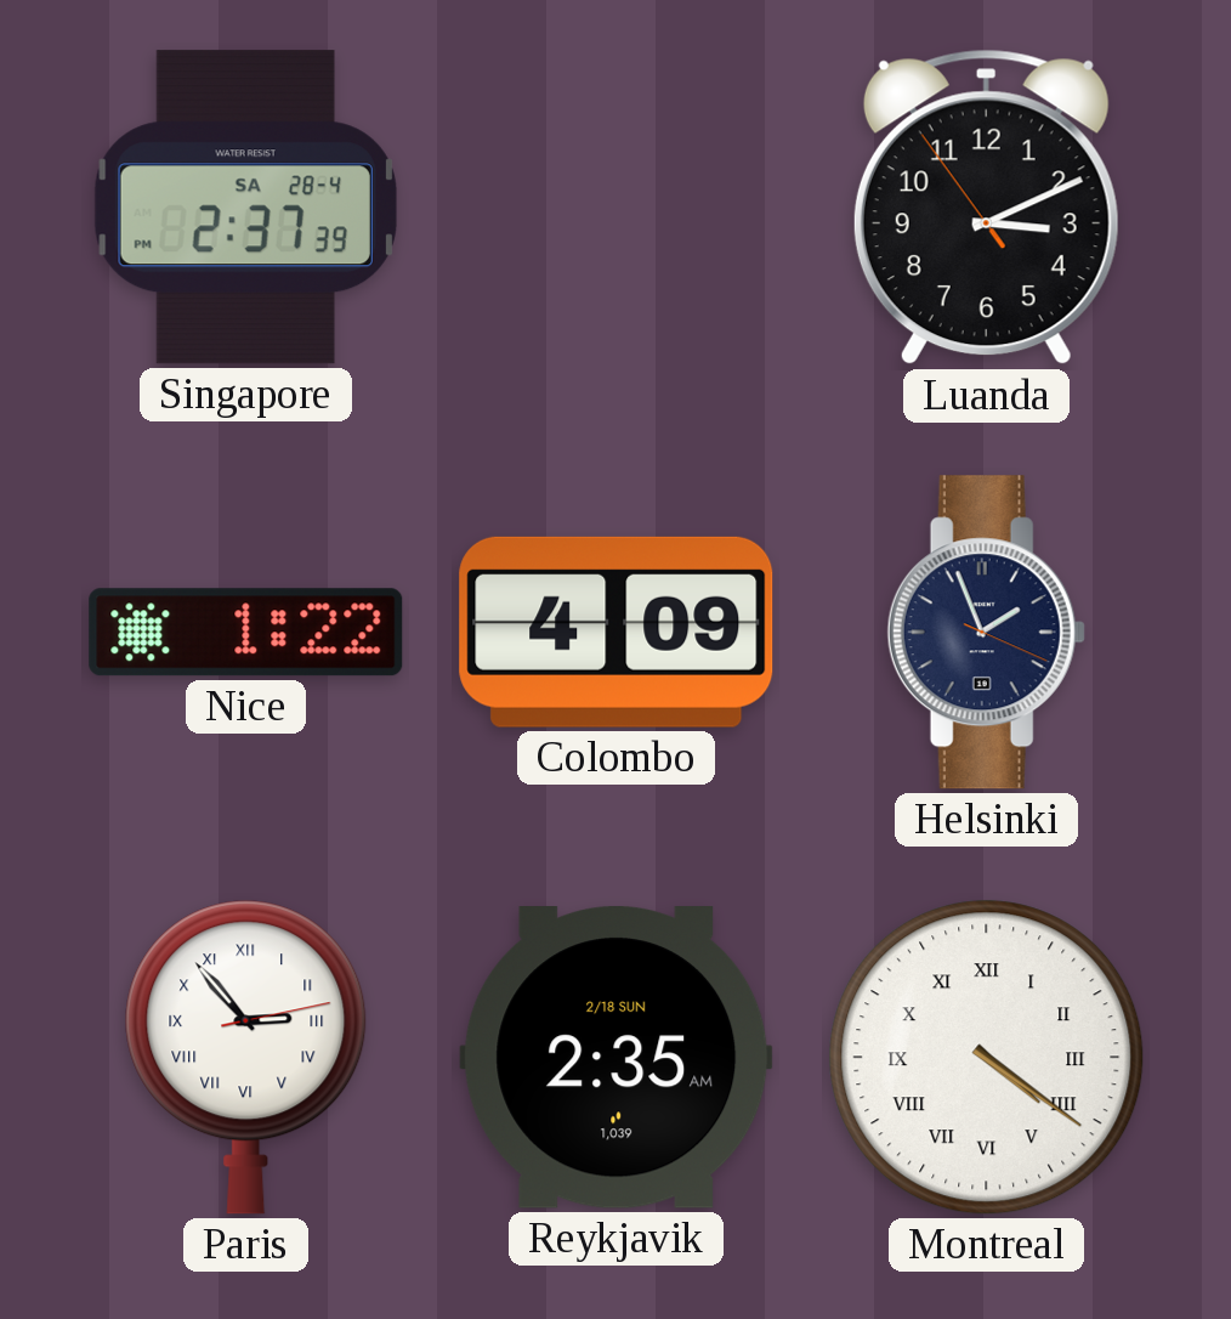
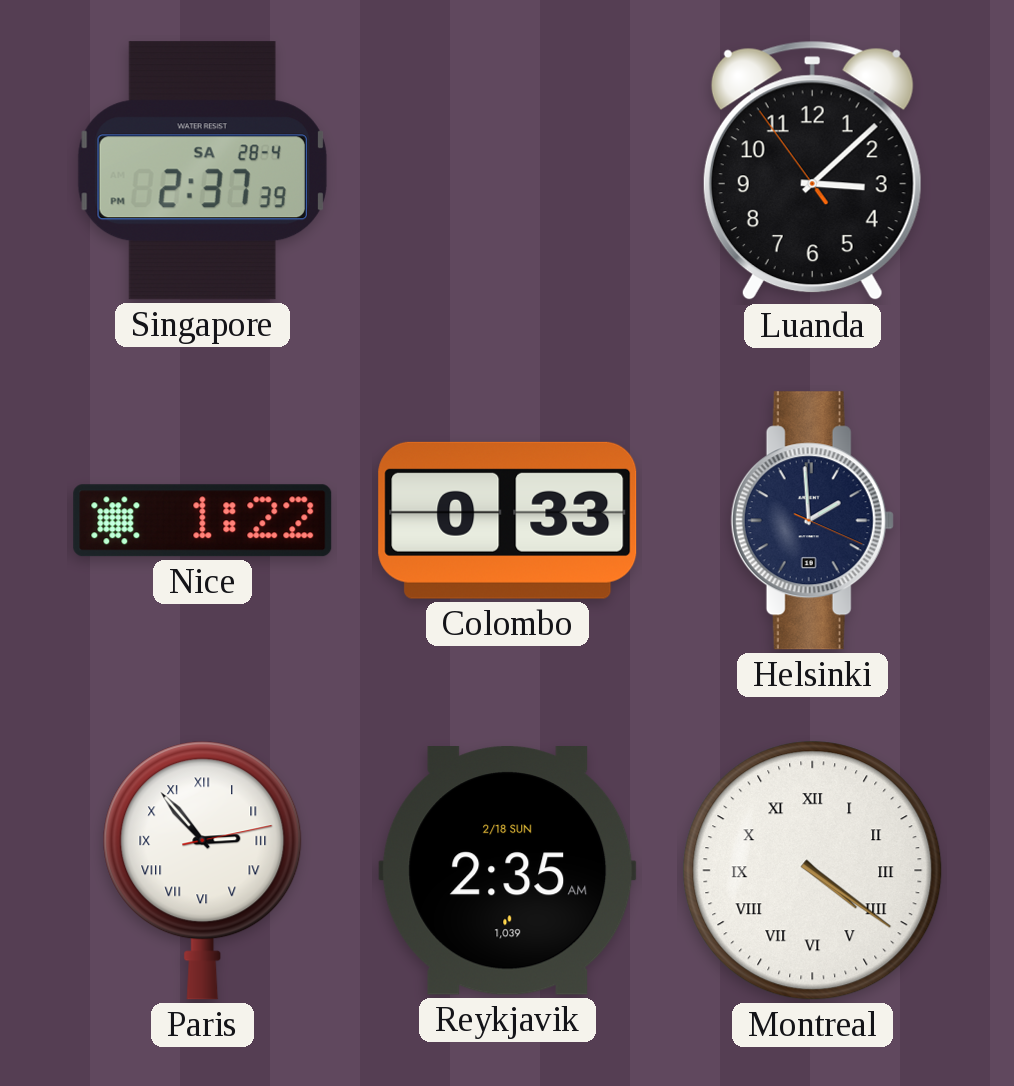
Luanda: 3:10 -> 3:07
Colombo: 4:09 -> 0:33
Helsinki: 1:56 -> 1:59
